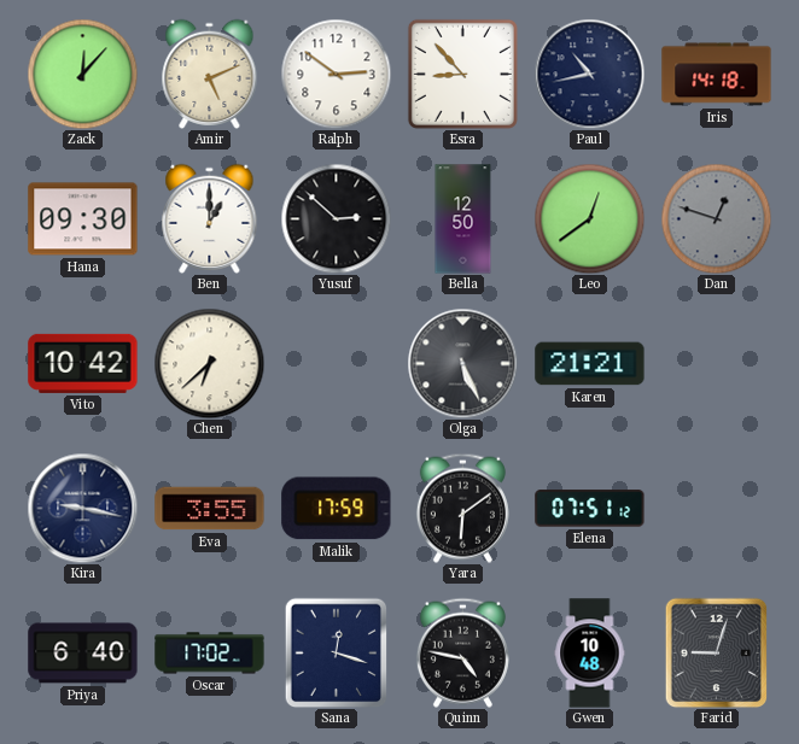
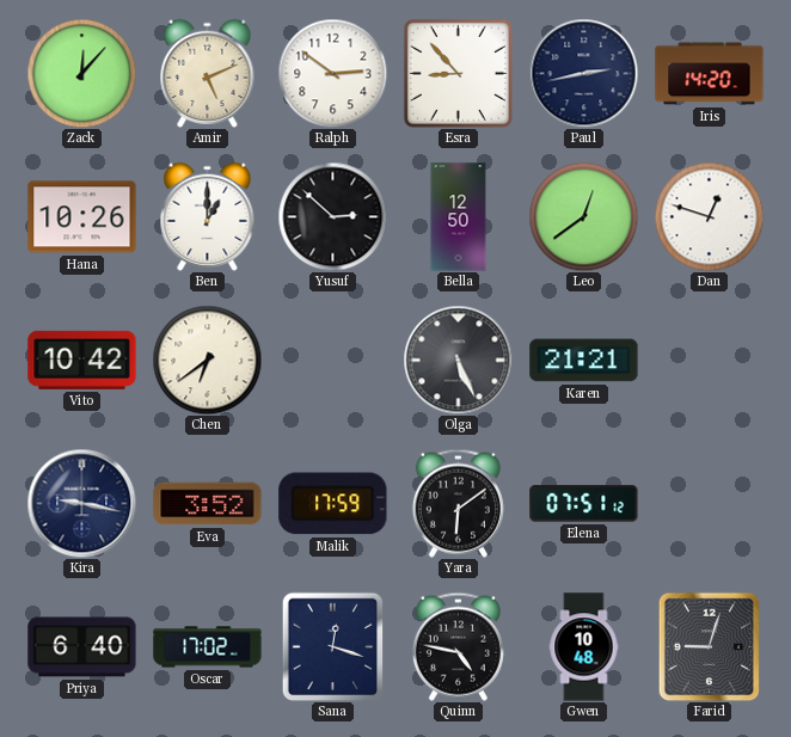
Paul: 10:43 -> 2:43
Iris: 14:18 -> 14:20
Hana: 09:30 -> 10:26
Dan dial: grey -> white
Chen: 6:38 -> 6:39
Eva: 3:55 -> 3:52
